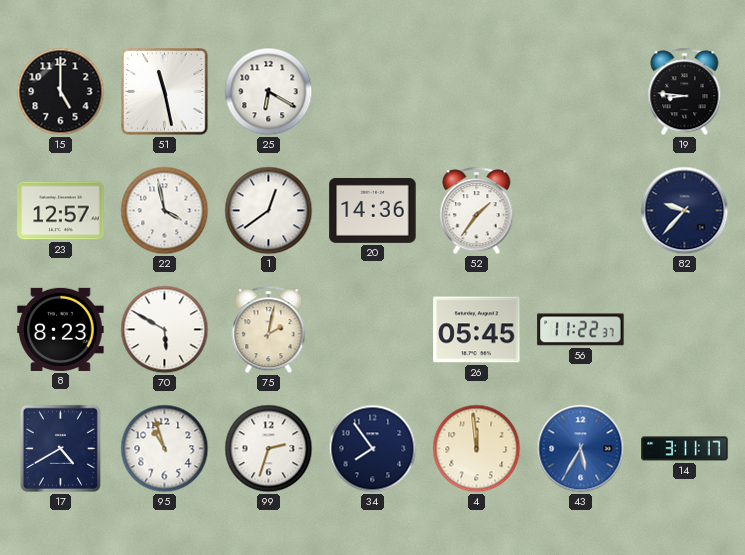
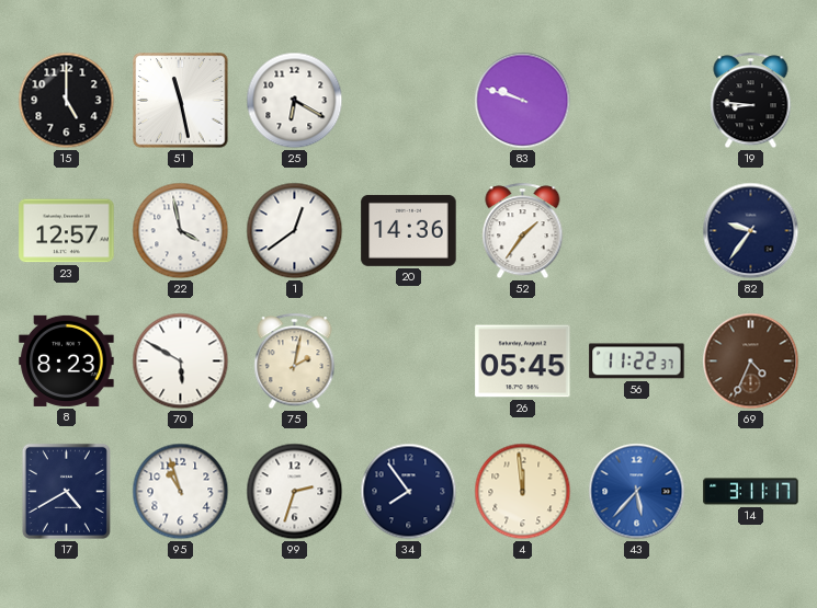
83: none -> 9:48
82: 9:37 -> 9:36
69: none -> 4:34
43: 5:35 -> 5:37
